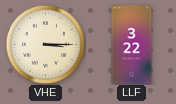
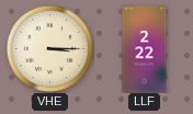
LLF: 3:22 -> 2:22
